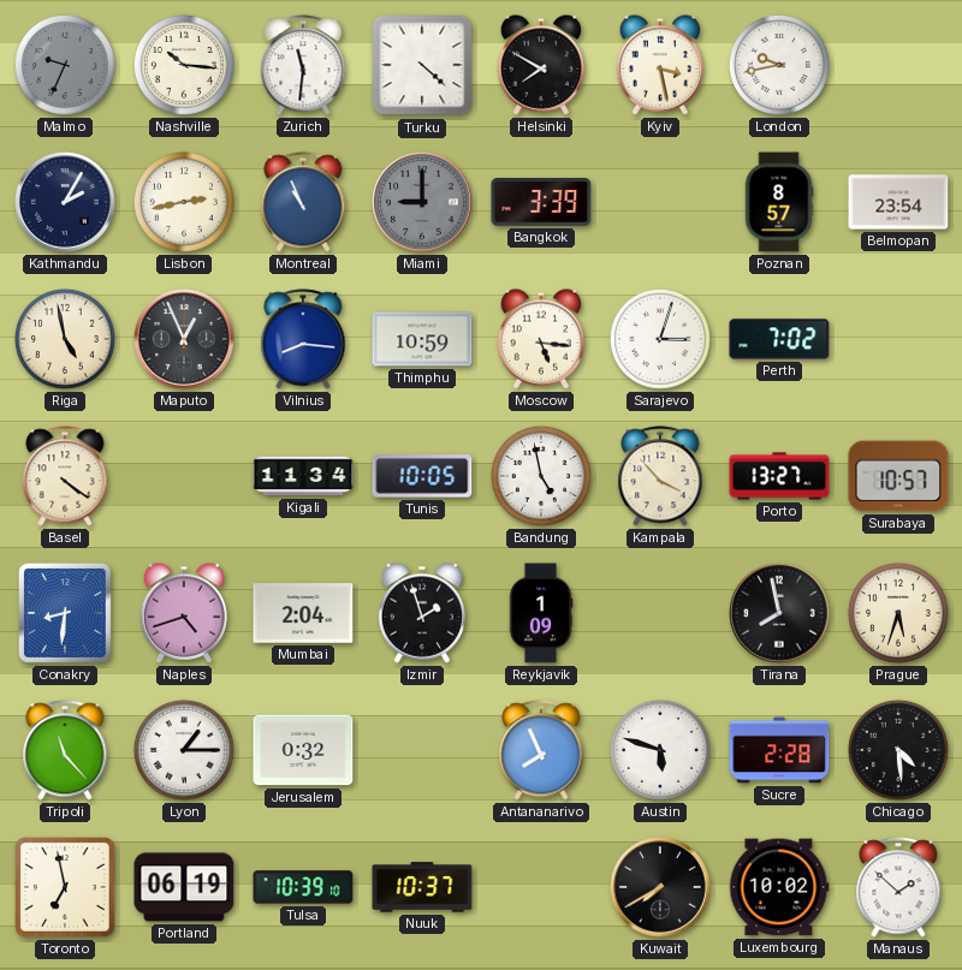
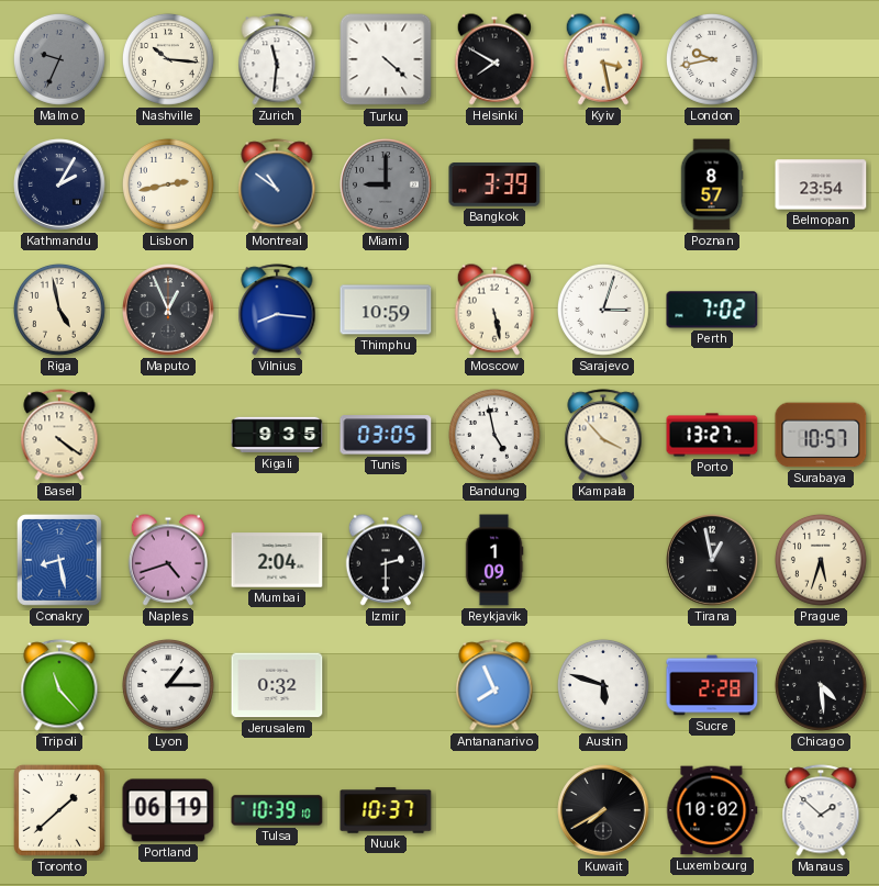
Montreal: 10:56 -> 10:51
Moscow: 5:16 -> 5:28
Kigali: 11:34 -> 9:35
Tunis: 10:05 -> 03:05
Conakry: 8:31 -> 8:28
Izmir: 1:57 -> 2:30
Tirana: 7:58 -> 12:58
Toronto: 6:58 -> 1:38
